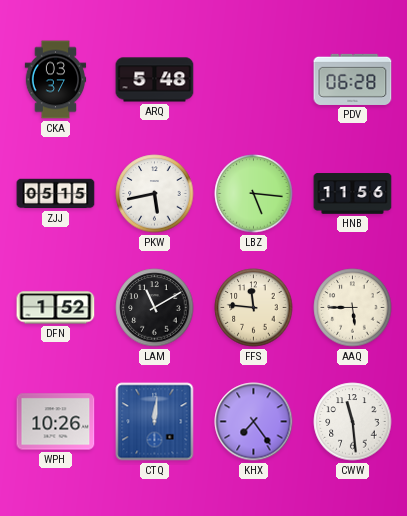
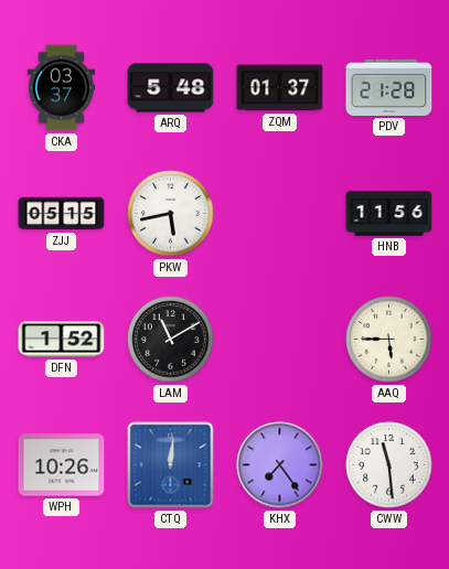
ZQM: none -> 01:37
PDV: 06:28 -> 21:28
LBZ: 5:16 -> none
FFS: 11:46 -> none
